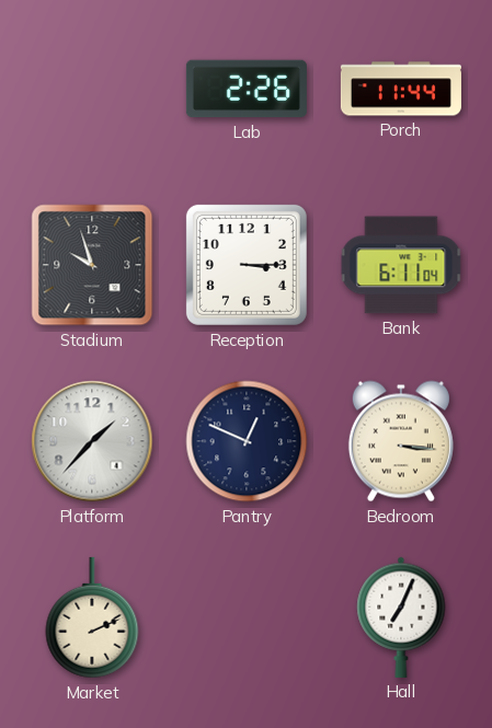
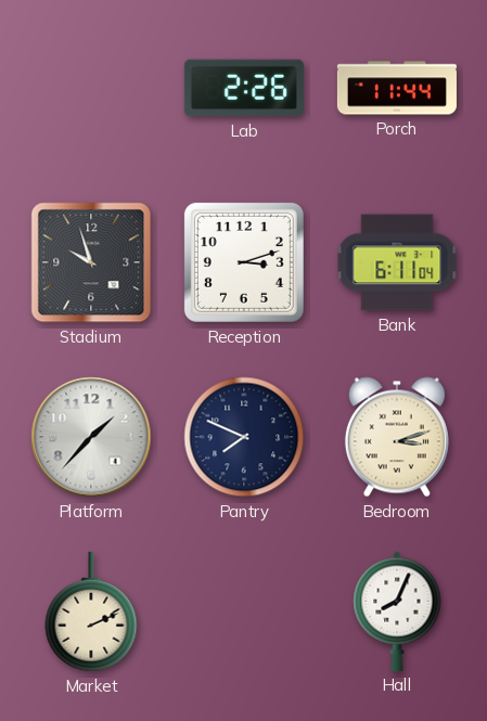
Reception: 3:15 -> 3:12
Pantry: 12:49 -> 7:49
Bedroom: 3:16 -> 3:12
Hall: 7:04 -> 8:04
